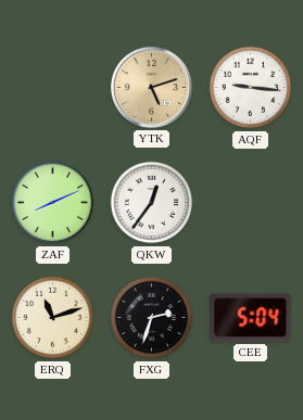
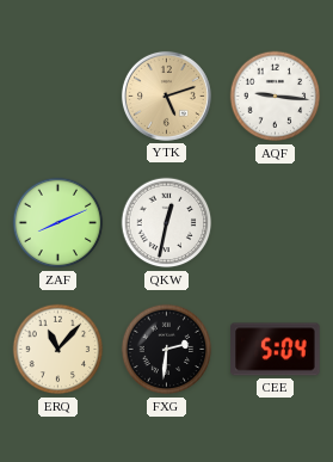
QKW: 12:36 -> 12:32
ERQ: 11:12 -> 11:07
FXG: 2:33 -> 2:31
